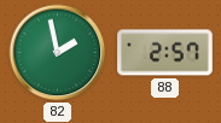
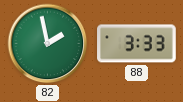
88: 2:57 -> 3:33
